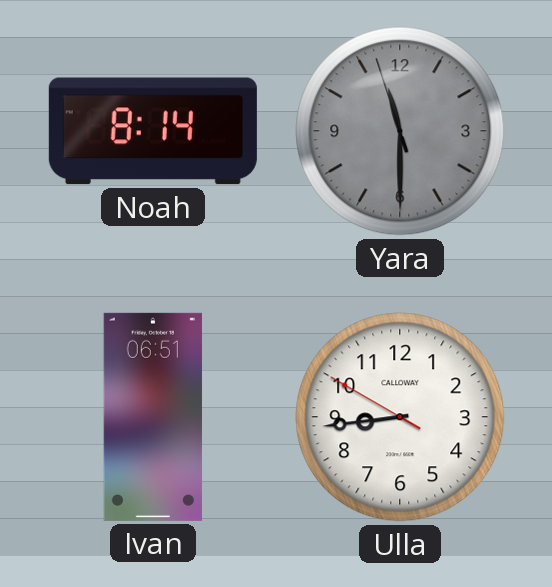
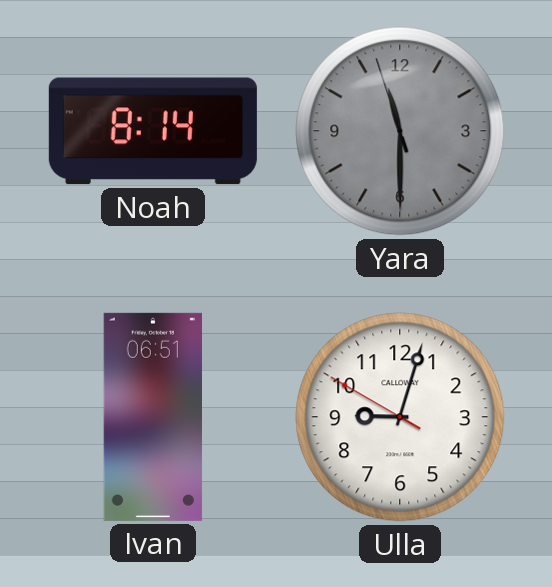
Ulla: 8:43 -> 9:02
